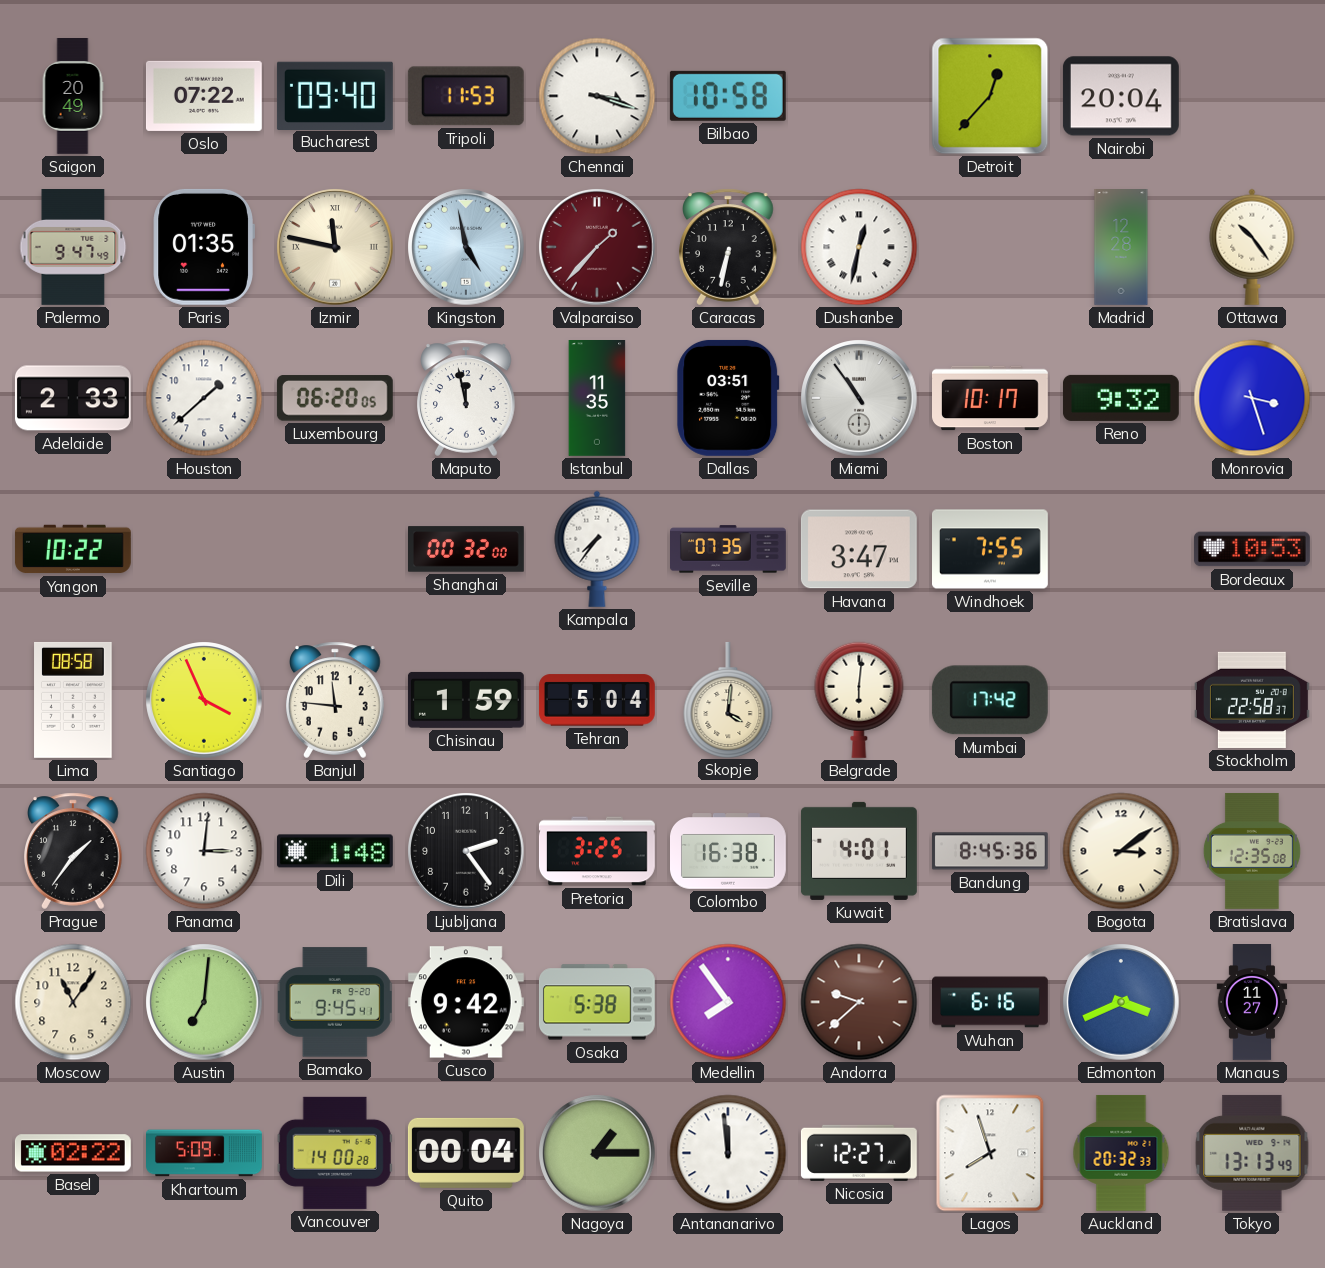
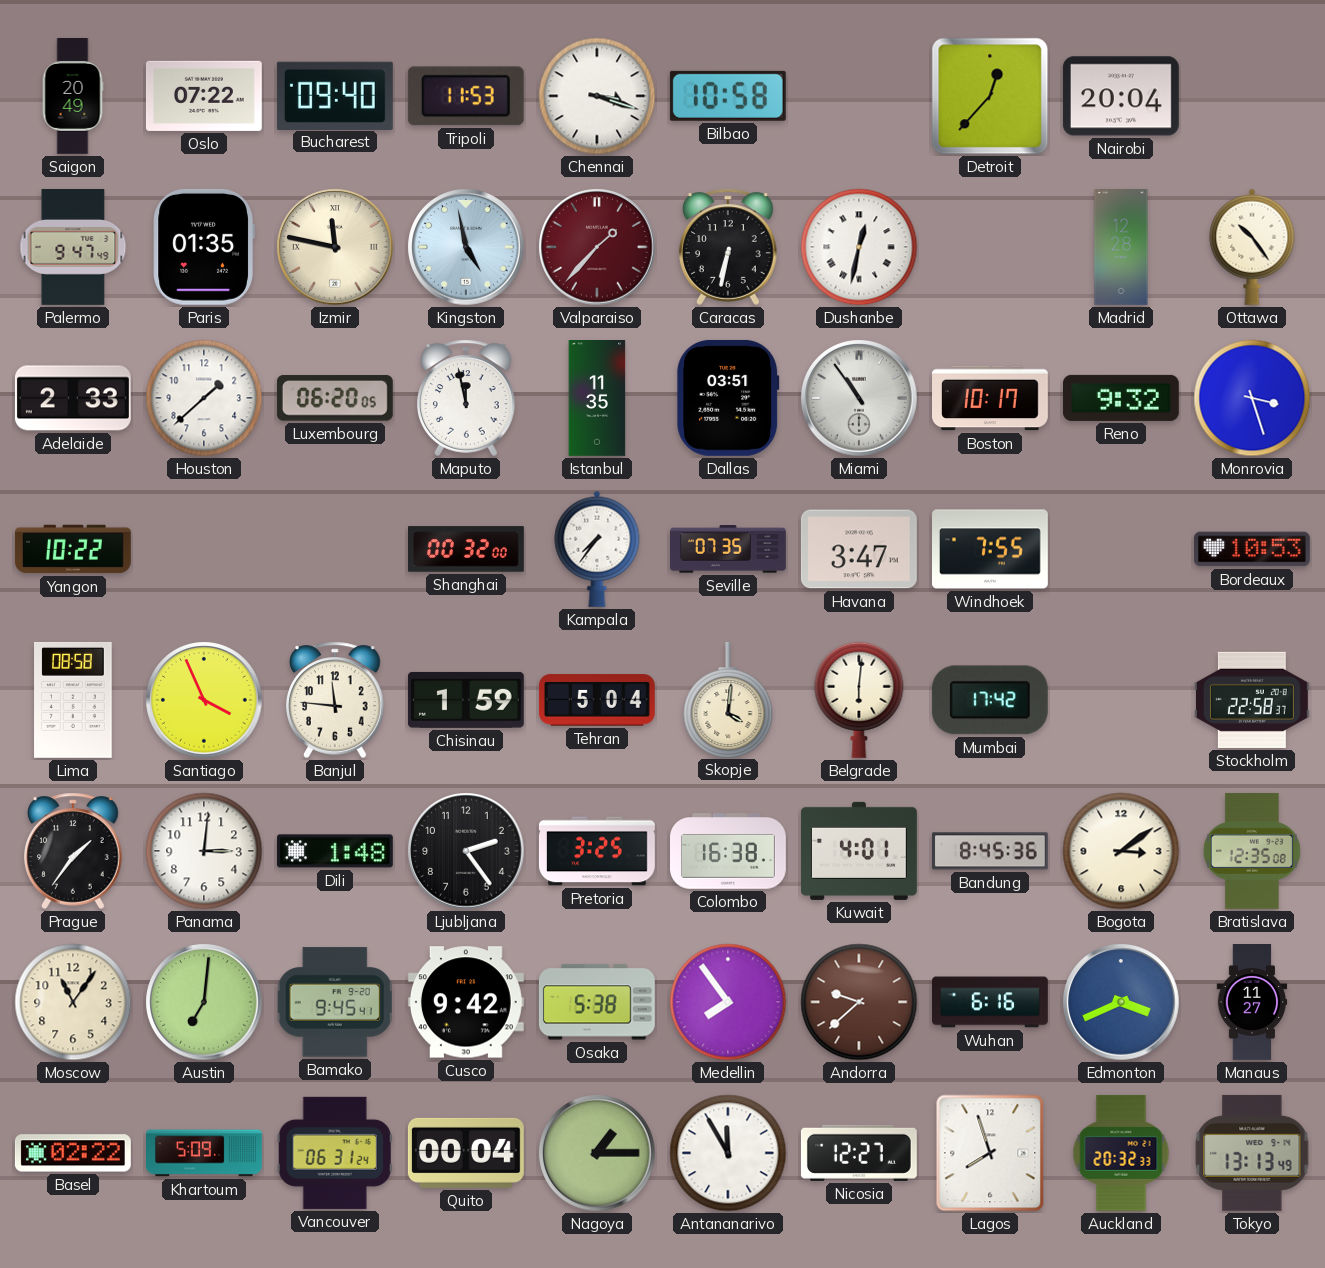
Vancouver: 14:00 -> 06:31
Antananarivo: 11:59 -> 11:55
